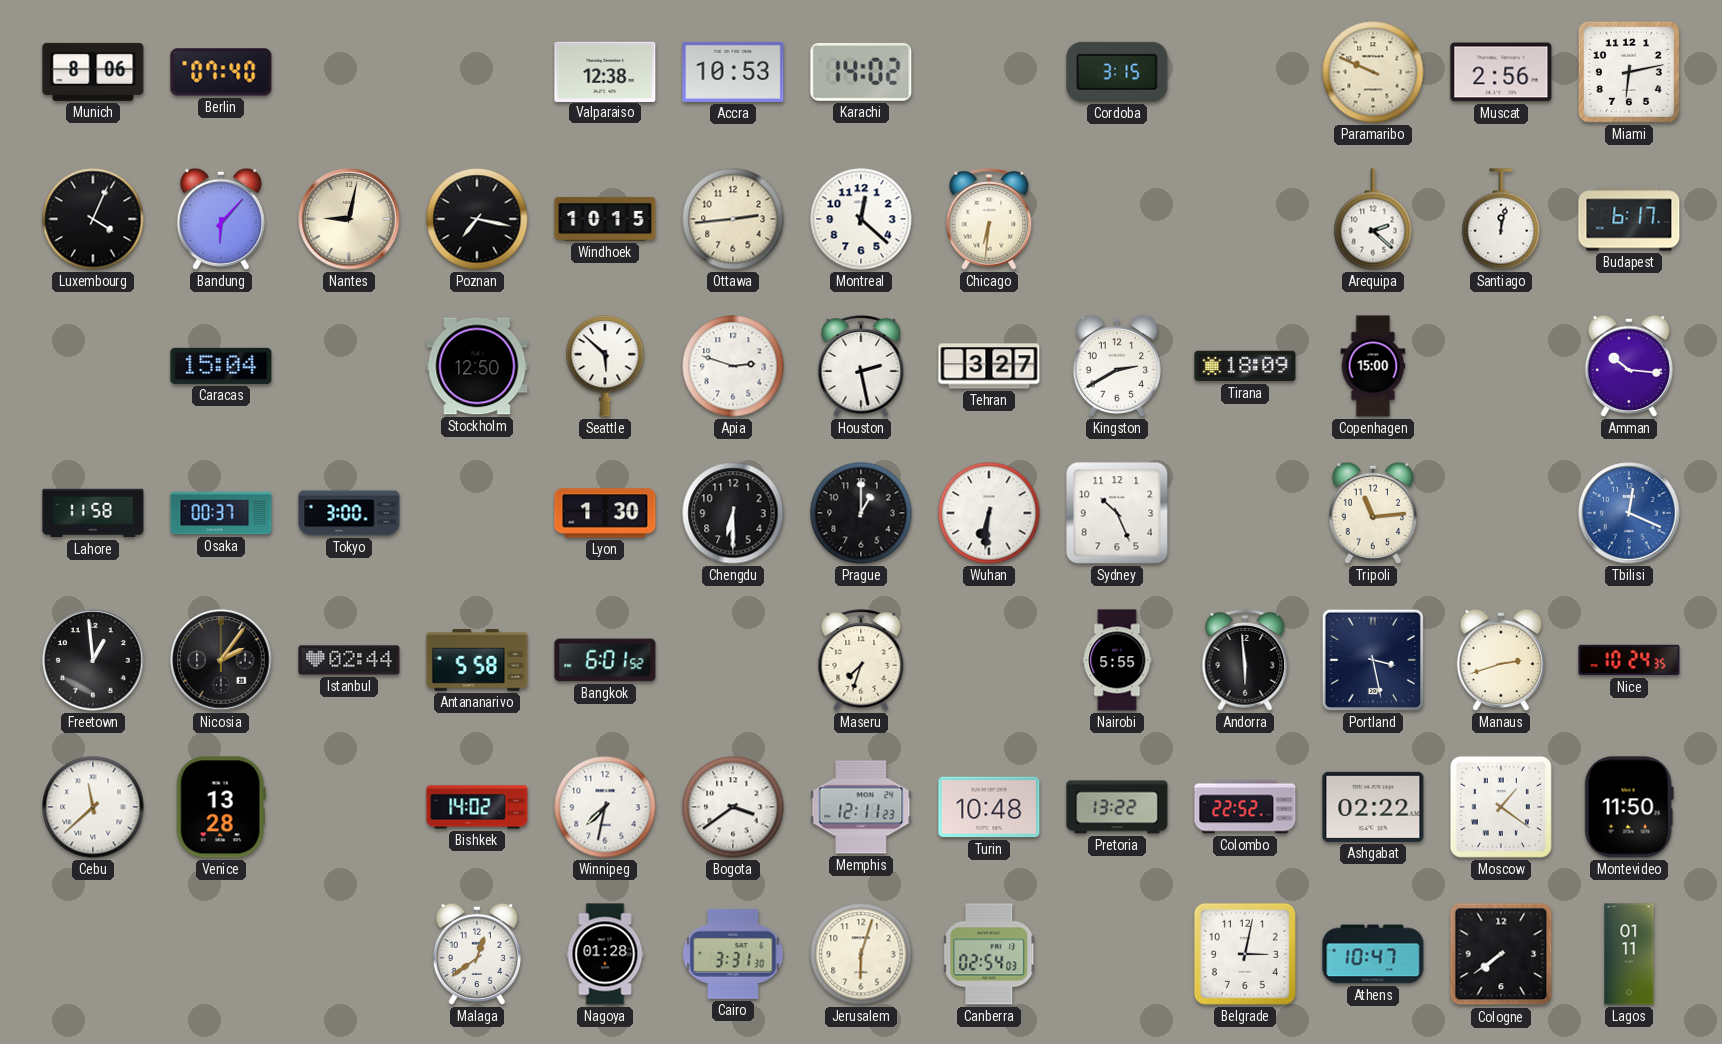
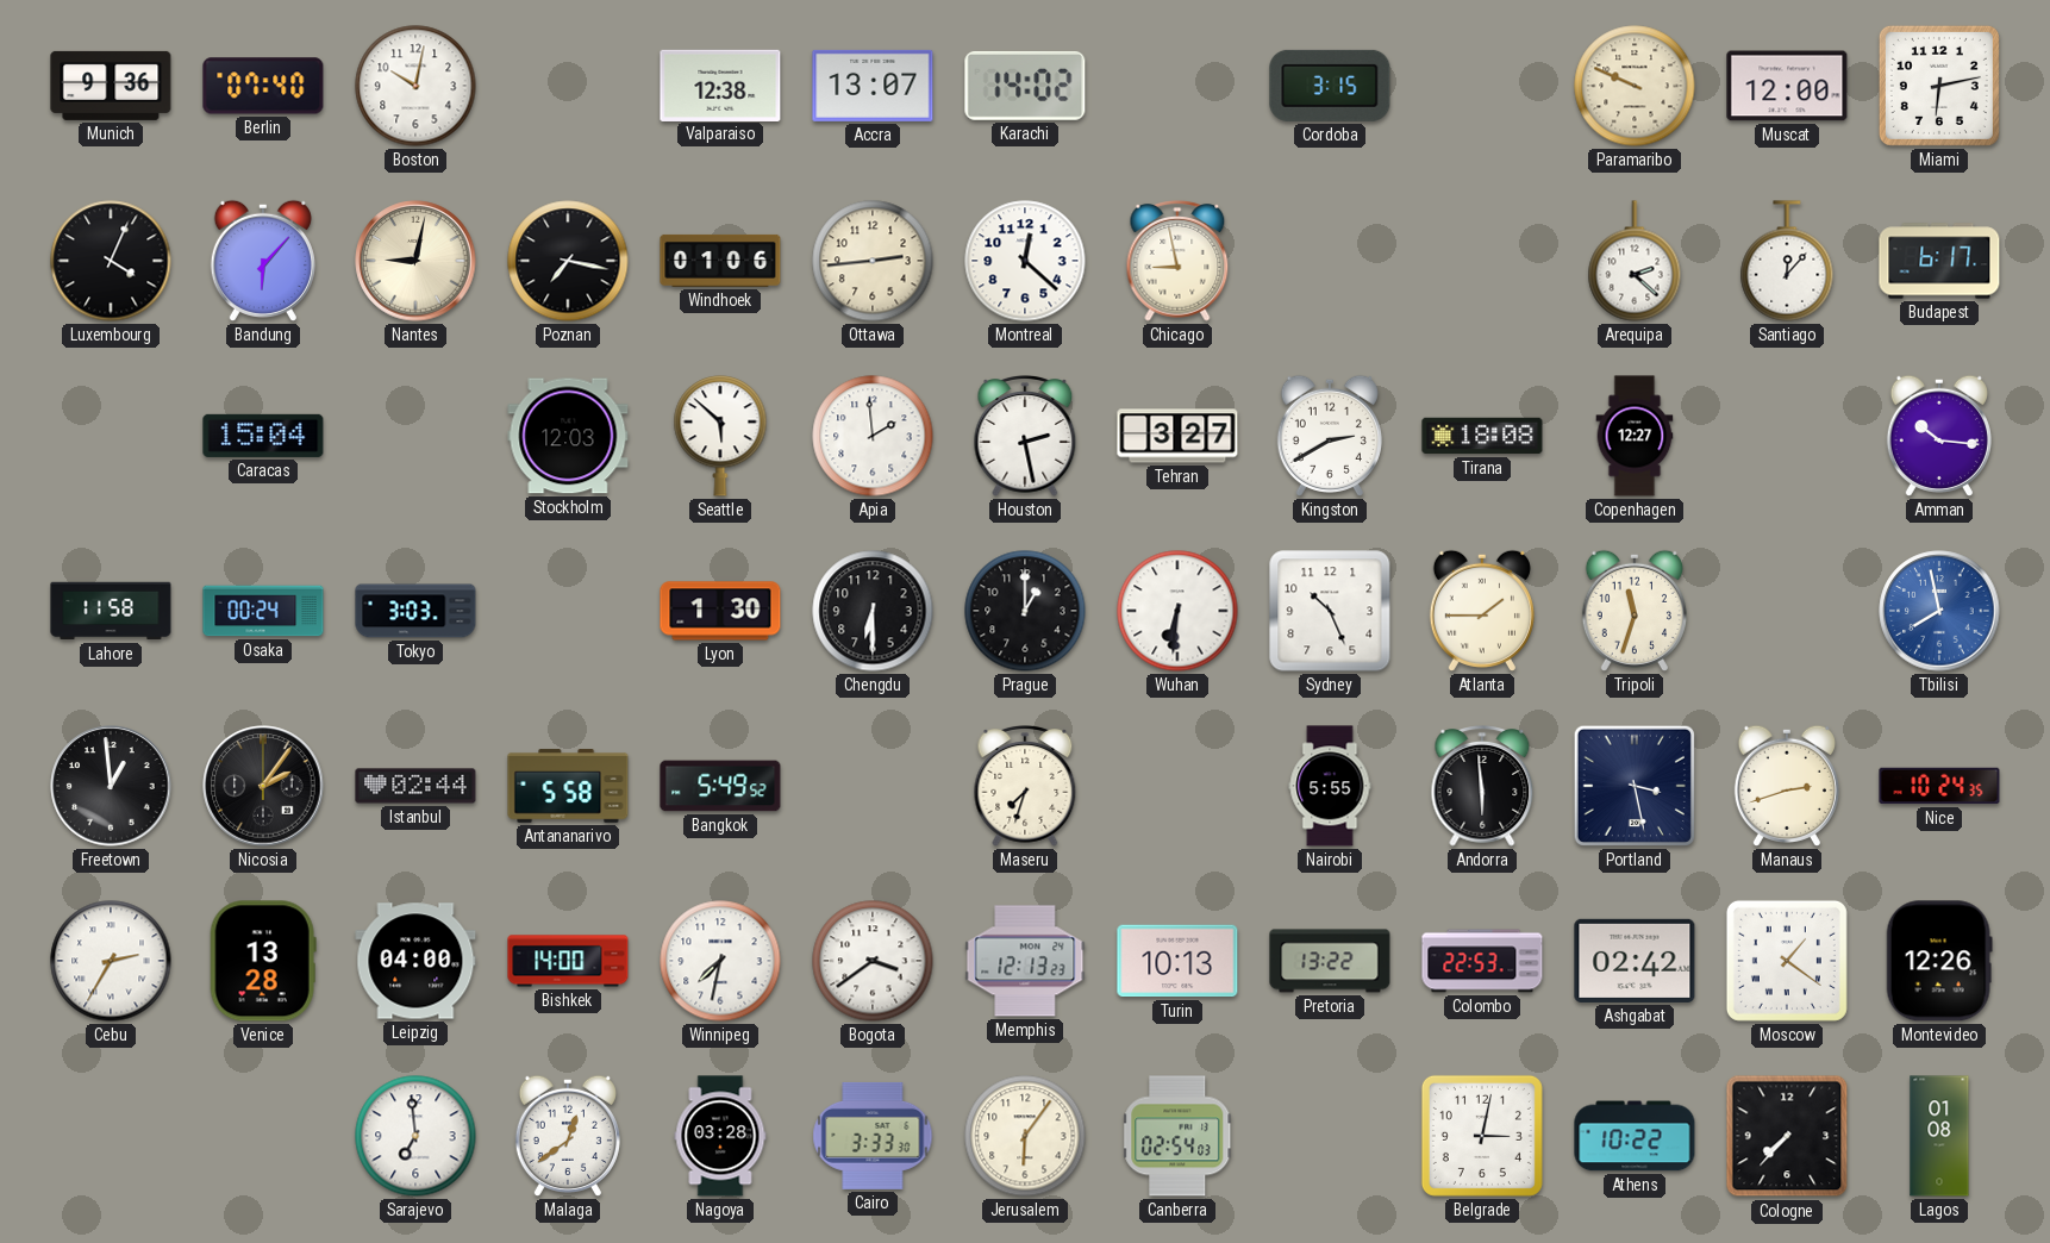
Munich: 8:06 -> 9:36
Boston: none -> 10:02
Accra: 10:53 -> 13:07
Muscat: 2:56 -> 12:00
Windhoek: 10:15 -> 01:06
Chicago: 6:31 -> 8:58
Santiago: 12:02 -> 12:07
Stockholm: 12:50 -> 12:03
Apia: 2:48 -> 1:59
Tirana: 18:09 -> 18:08
Copenhagen: 15:00 -> 12:27
Osaka: 00:37 -> 00:24
Tokyo: 3:00 -> 3:03
Atlanta: none -> 1:45
Tripoli: 11:14 -> 11:33
Tbilisi: 12:19 -> 7:58
Bangkok: 6:01 -> 5:49
Cebu: 11:38 -> 2:35
Leipzig: none -> 04:00
Bishkek: 14:02 -> 14:00
Memphis: 12:11 -> 12:13
Turin: 10:48 -> 10:13
Colombo: 22:52 -> 22:53
Ashgabat: 02:22 -> 02:42
Montevideo: 11:50 -> 12:26
Sarajevo: none -> 6:59
Nagoya: 01:28 -> 03:28
Cairo: 3:31 -> 3:33
Jerusalem: 6:03 -> 6:06
Athens: 10:47 -> 10:22
Cologne: 7:39 -> 7:37
Lagos: 01:11 -> 01:08
